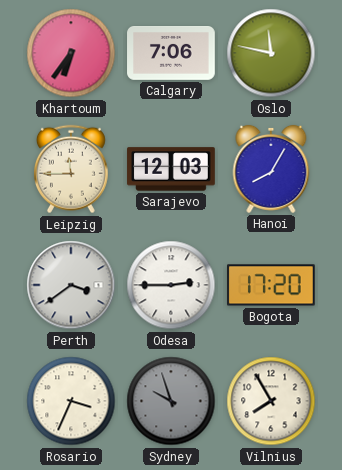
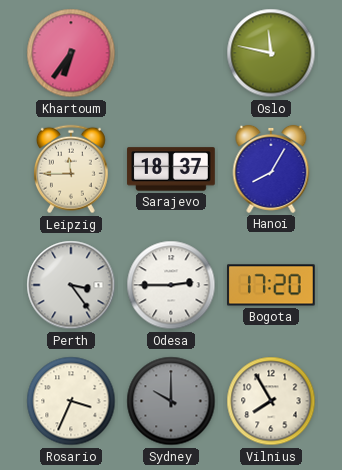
Calgary: 7:06 -> none
Sarajevo: 12:03 -> 18:37
Perth: 3:39 -> 3:24
Sydney: 9:57 -> 10:00
